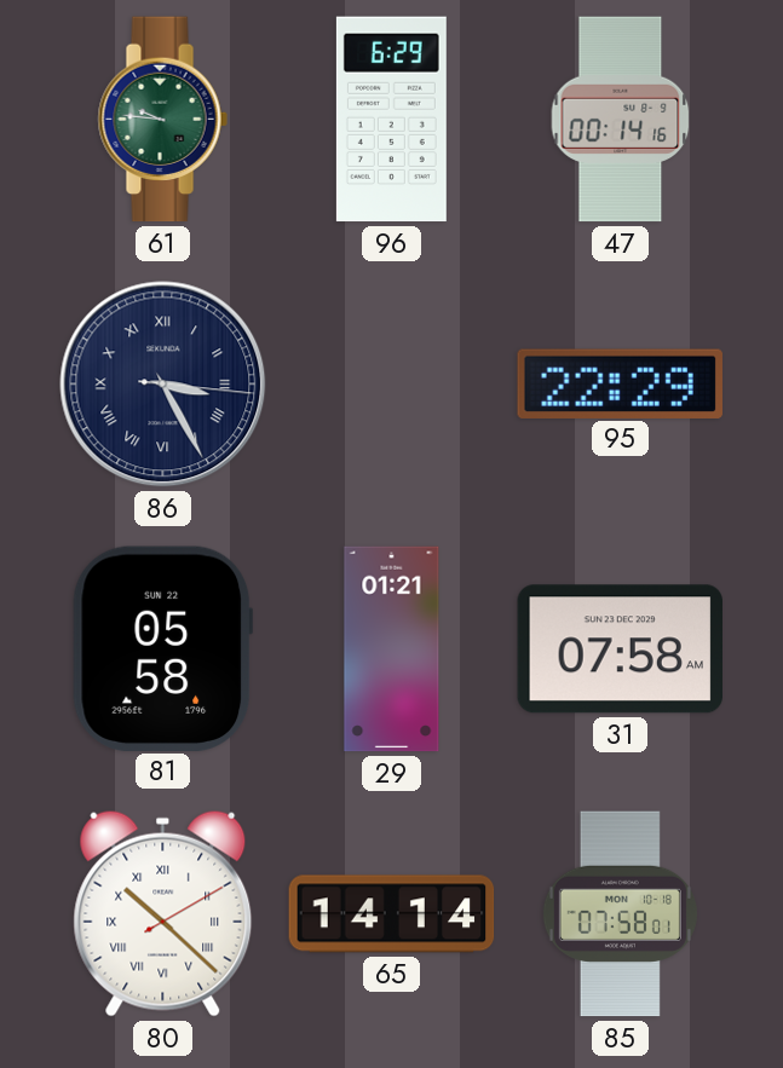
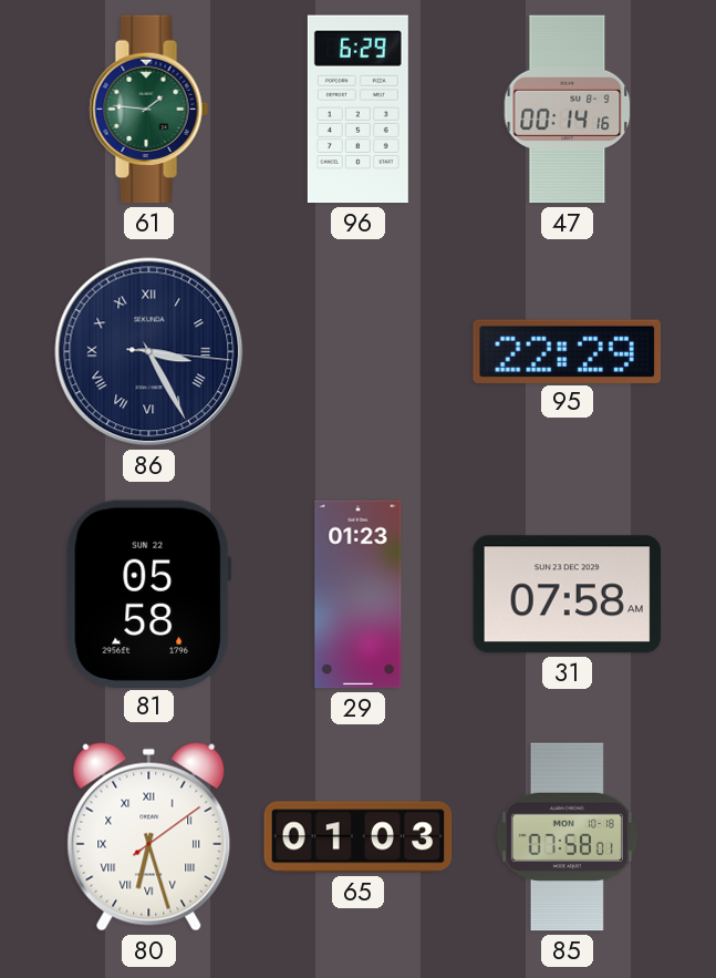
61: 9:46 -> 1:46
29: 01:21 -> 01:23
80: 10:22 -> 6:27
65: 14:14 -> 01:03
